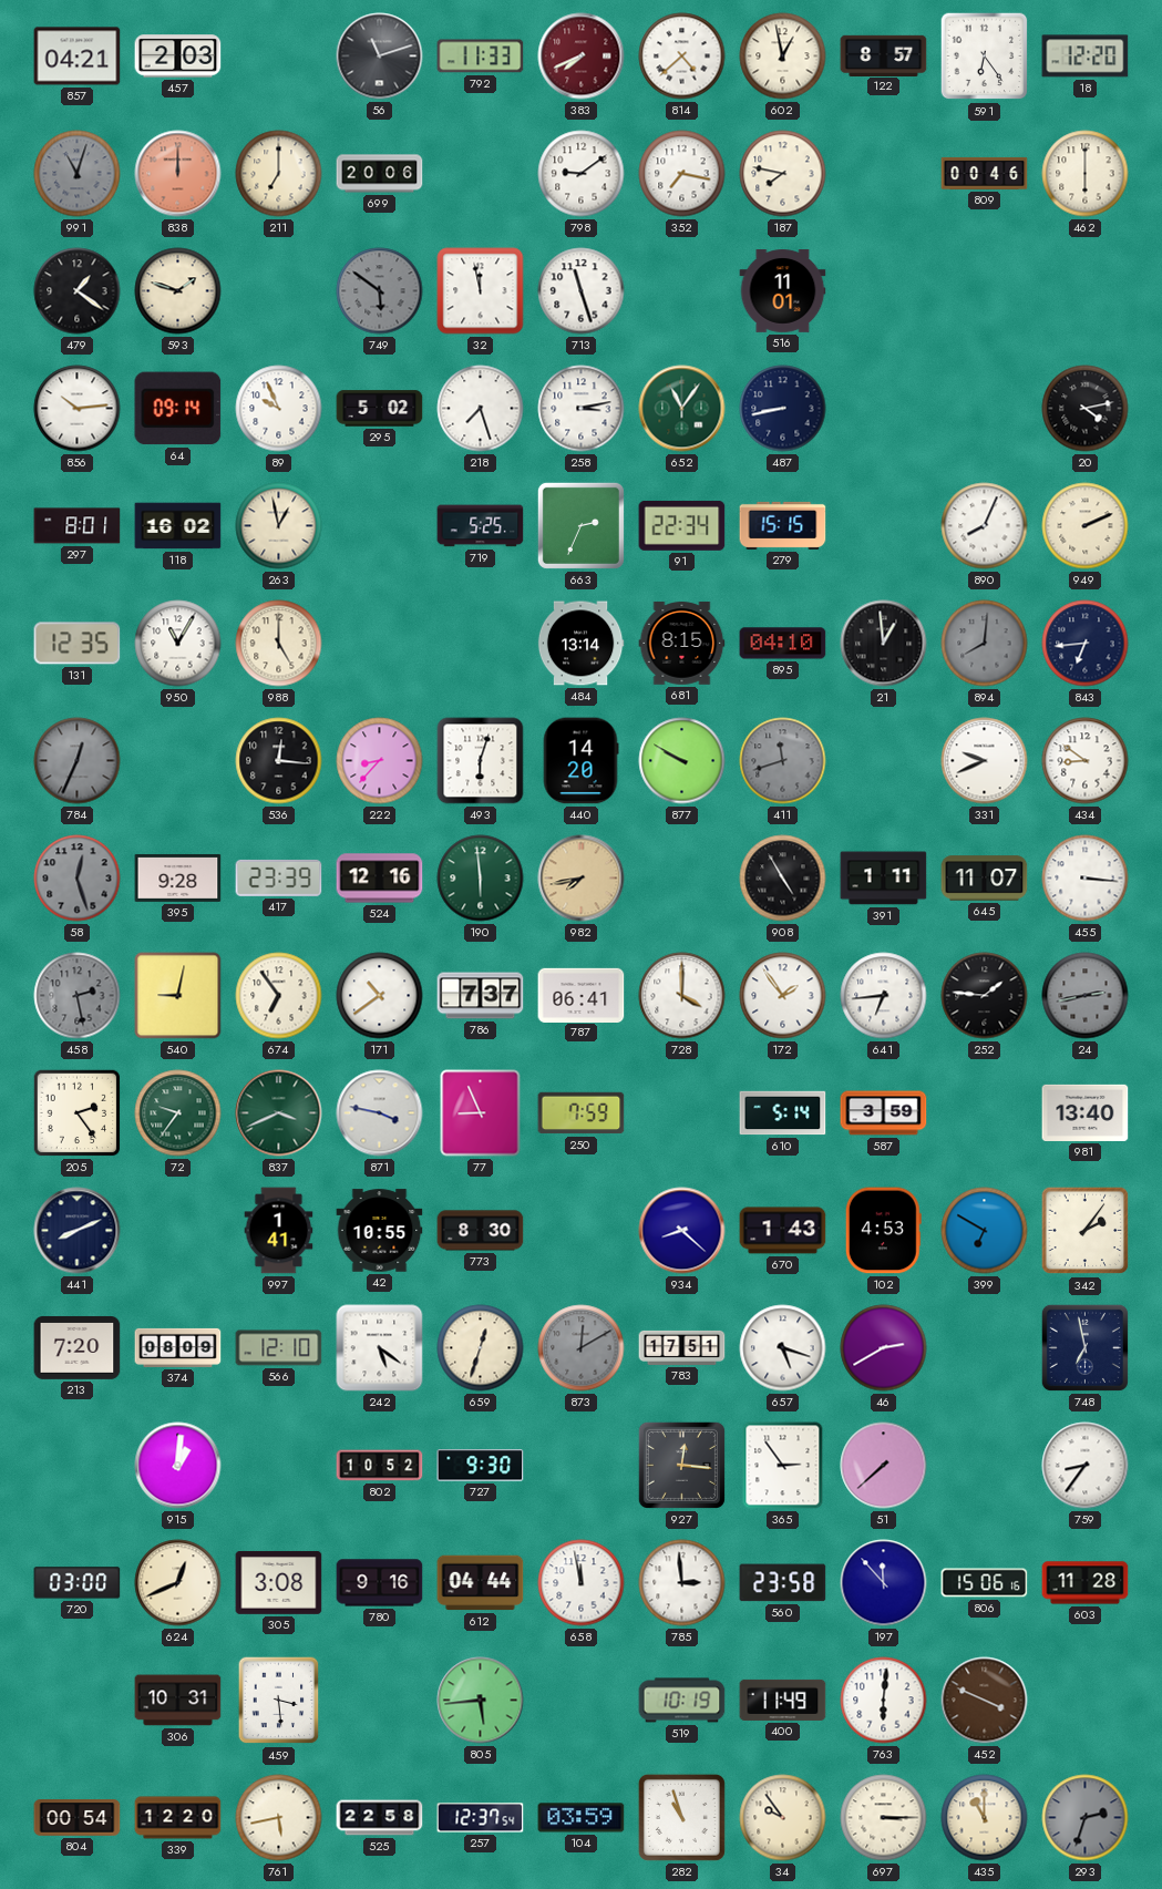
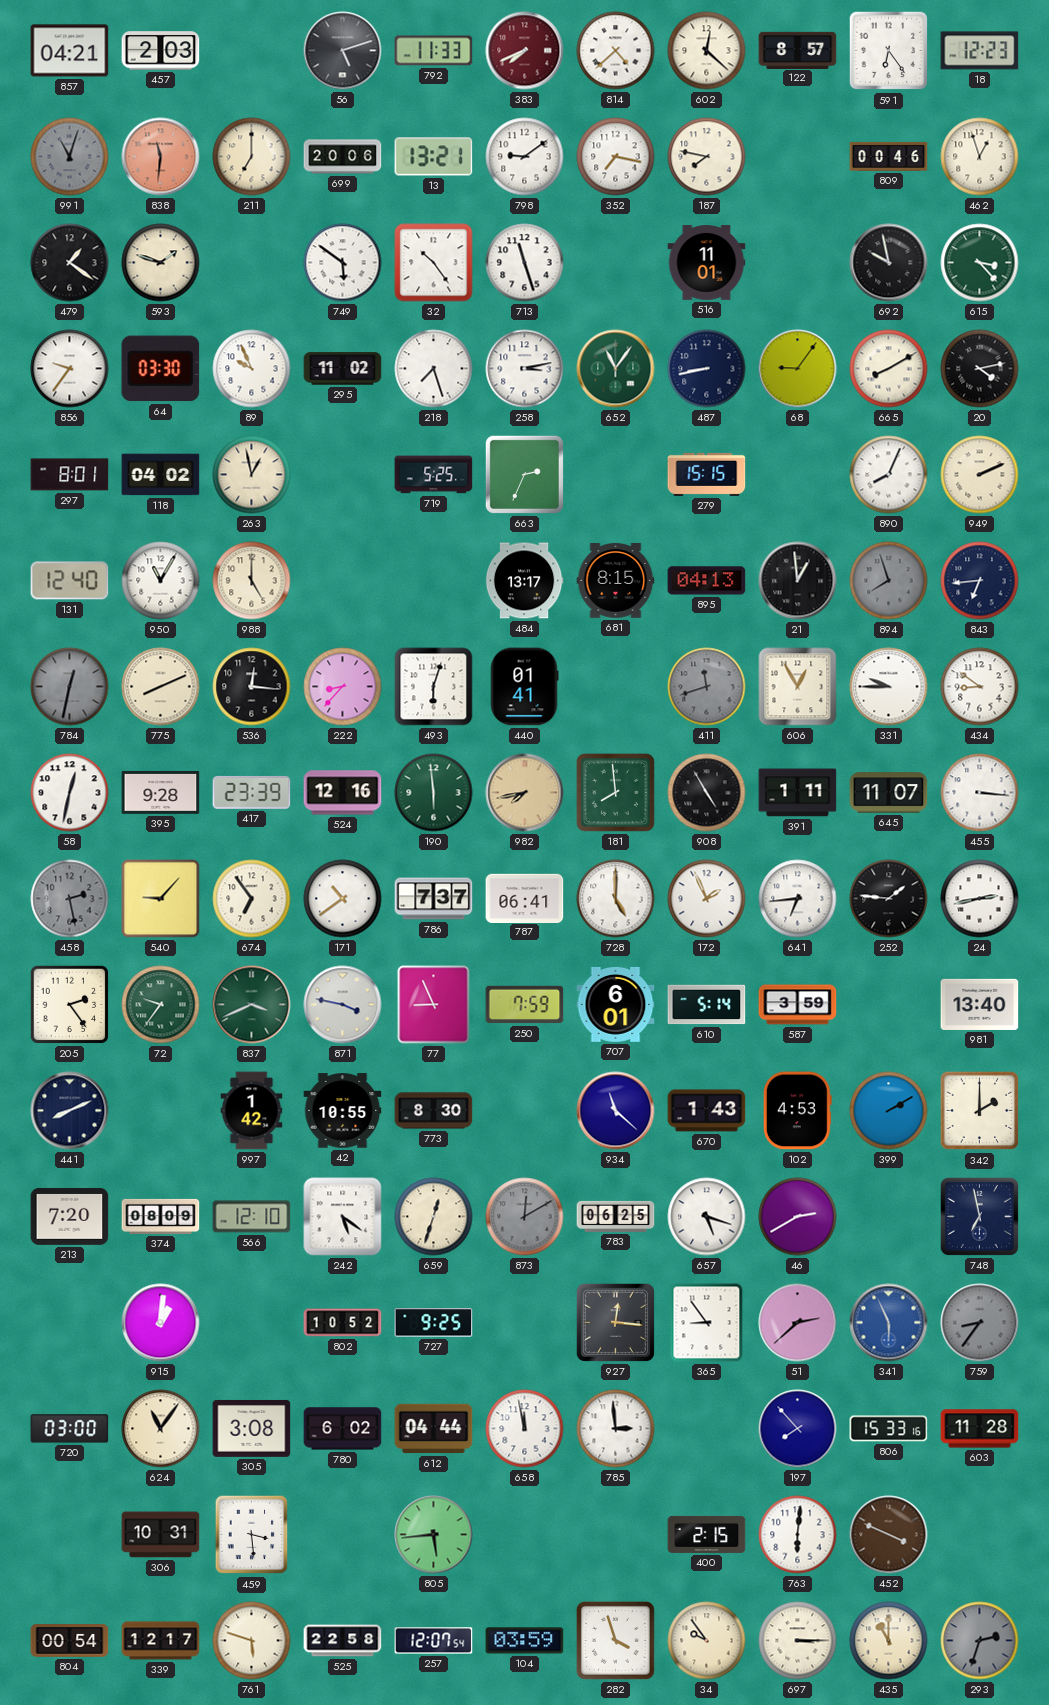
56: 11:12 -> 5:12
602: 12:58 -> 12:22
18: 12:20 -> 12:23
838: 12:00 -> 11:31
13: none -> 13:21
462: 6:00 -> 12:57
749 dial: grey -> white
32: 11:58 -> 10:24
692: none -> 9:58
615: none -> 3:23
856: 10:14 -> 9:36
64: 09:14 -> 03:30
295: 5:02 -> 11:02
68: none -> 9:06
665: none -> 8:10
118: 16:02 -> 04:02
91: 22:34 -> none
131: 12:35 -> 12:40
484: 13:14 -> 13:17
895: 04:10 -> 04:13
894: 8:01 -> 7:57
784: 12:34 -> 12:32
775: none -> 8:11
440: 14:20 -> 01:41
877: 9:50 -> none
606: none -> 12:55
331: 9:41 -> 9:45
58: 12:27 -> 12:32
58 dial: grey -> white
181: none -> 7:59
540: 9:02 -> 9:07
728: 4:00 -> 5:00
172: 1:54 -> 1:56
24 dial: grey -> white
707: none -> 6:01
997: 1:41 -> 1:42
934: 8:22 -> 11:22
399: 6:50 -> 2:10
342: 2:06 -> 2:00
783: 17:51 -> 06:25
727: 9:30 -> 9:25
365: 2:54 -> 8:54
51: 7:38 -> 2:38
341: none -> 5:56
759 dial: white -> grey
624: 12:41 -> 11:06
780: 9:16 -> 6:02
560: 23:58 -> none
197: 11:53 -> 7:53
806: 15:06 -> 15:33
519: 10:19 -> none
400: 11:49 -> 2:15
339: 12:20 -> 12:17
761: 5:43 -> 5:48
257: 12:37 -> 12:07
282: 10:57 -> 3:57
